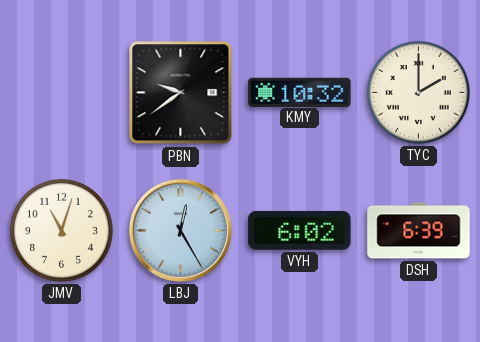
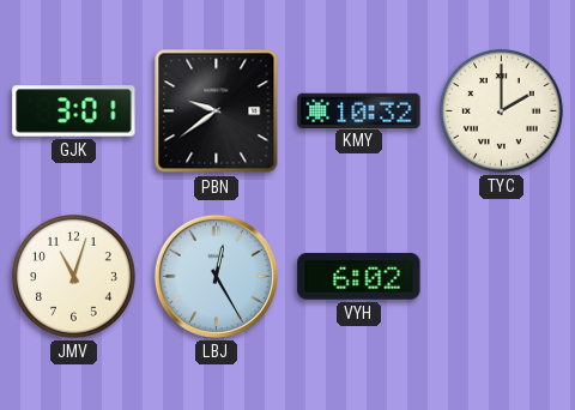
GJK: none -> 3:01
DSH: 6:39 -> none
